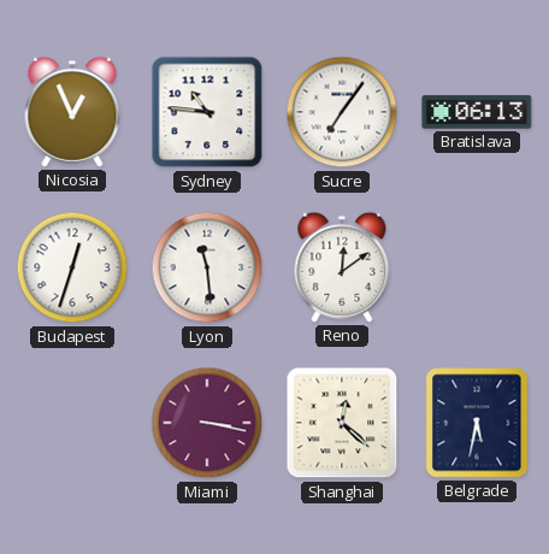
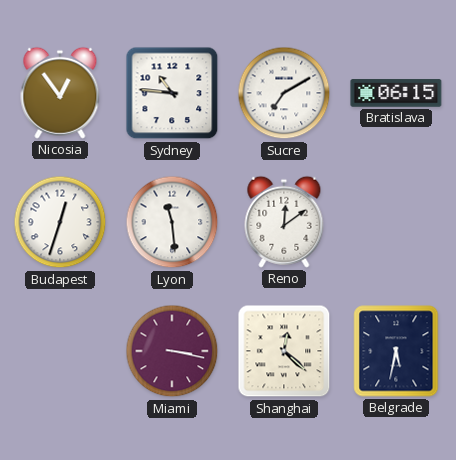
Nicosia: 12:56 -> 12:54
Sucre: 7:06 -> 7:10
Bratislava: 06:13 -> 06:15
